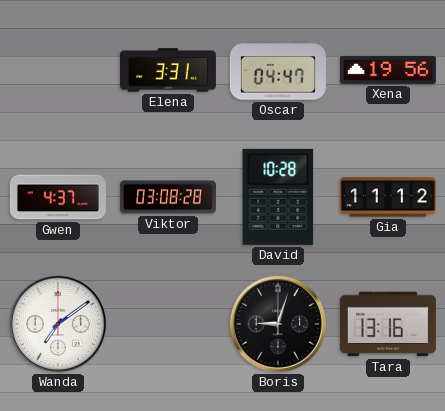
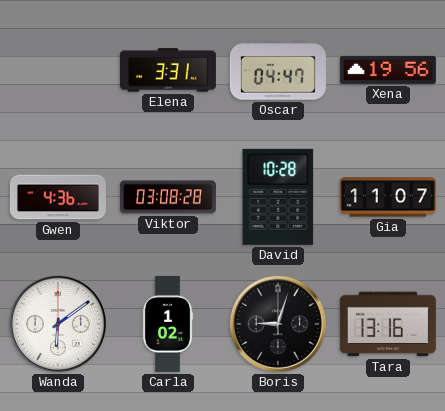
Gwen: 4:37 -> 4:36
Gia: 11:12 -> 11:07
Wanda: 7:09 -> 6:09
Carla: none -> 1:02
